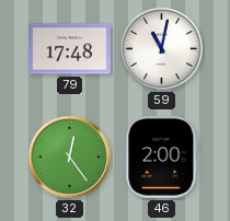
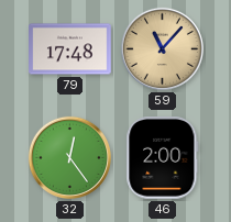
59: 11:02 -> 11:07
59 dial: white -> champagne
